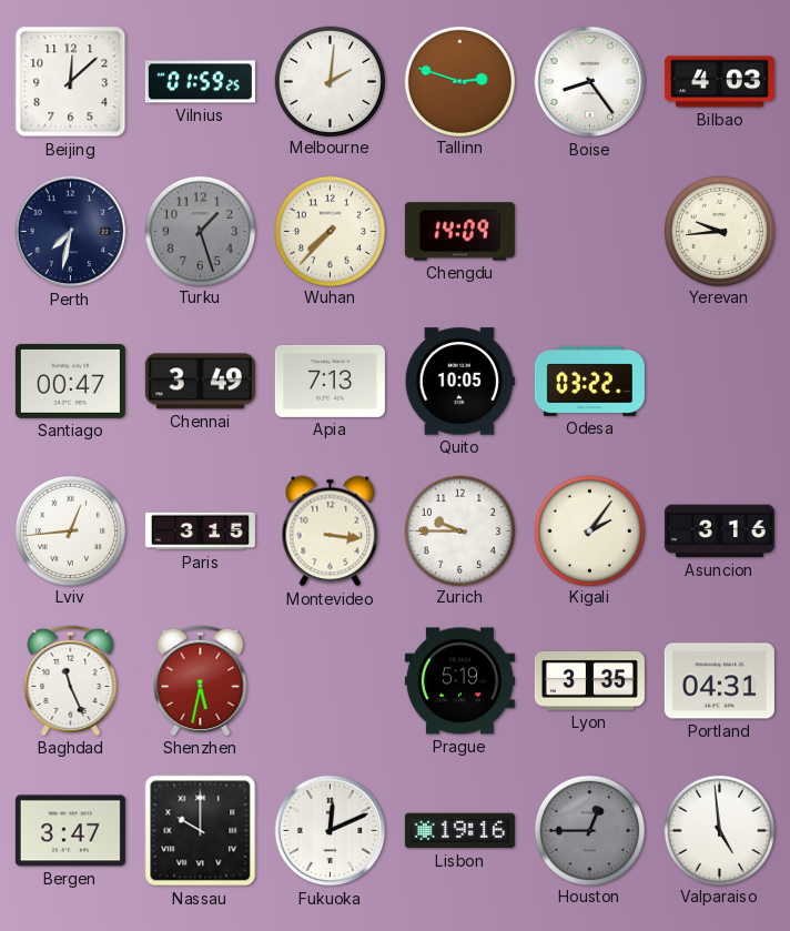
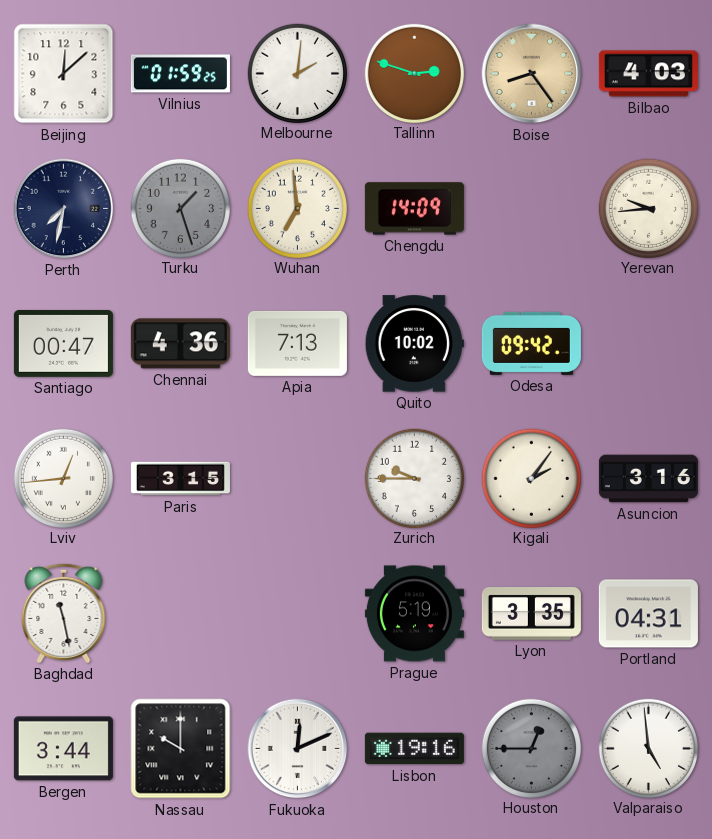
Boise dial: white -> champagne
Wuhan: 7:37 -> 6:59
Chennai: 3:49 -> 4:36
Quito: 10:05 -> 10:02
Odesa: 03:22 -> 09:42
Montevideo: 3:16 -> none
Baghdad: 11:26 -> 11:28
Shenzhen: 5:32 -> none
Bergen: 3:47 -> 3:44
